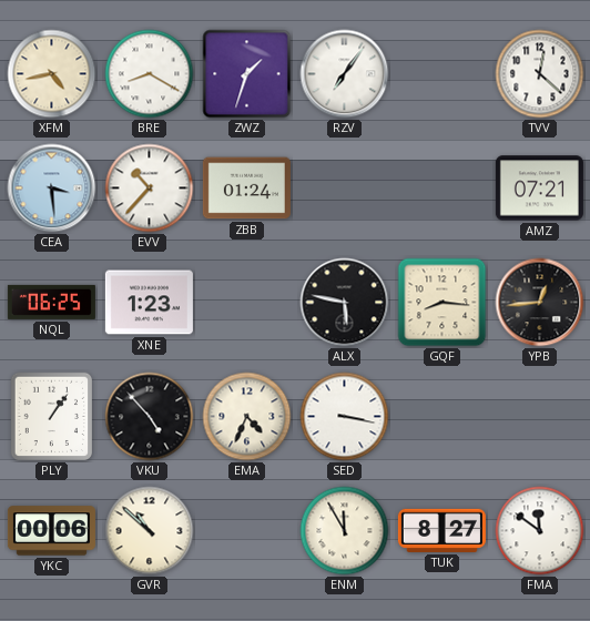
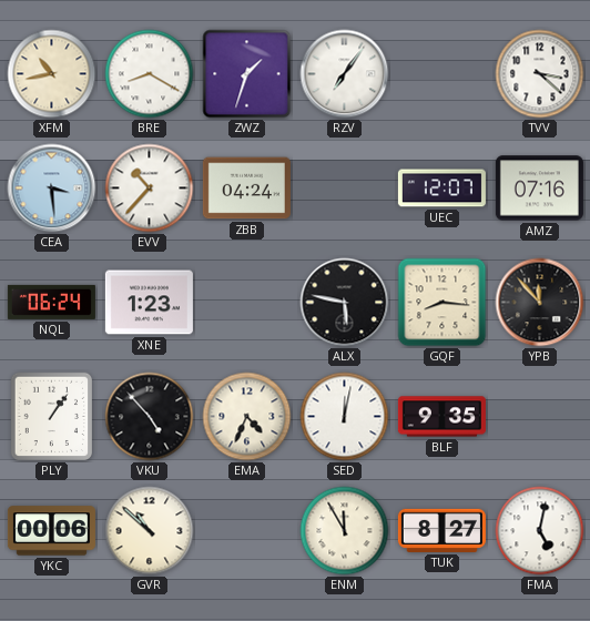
XFM: 4:43 -> 10:43
TVV: 12:22 -> 3:22
ZBB: 01:24 -> 04:24
UEC: none -> 12:07
AMZ: 07:21 -> 07:16
NQL: 06:25 -> 06:24
YPB: 12:44 -> 11:53
SED: 3:17 -> 12:02
BLF: none -> 9:35
FMA: 11:51 -> 5:02
